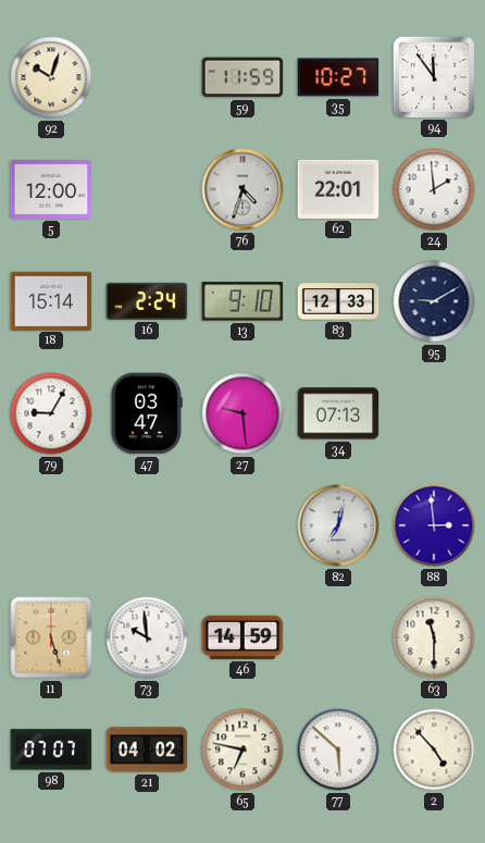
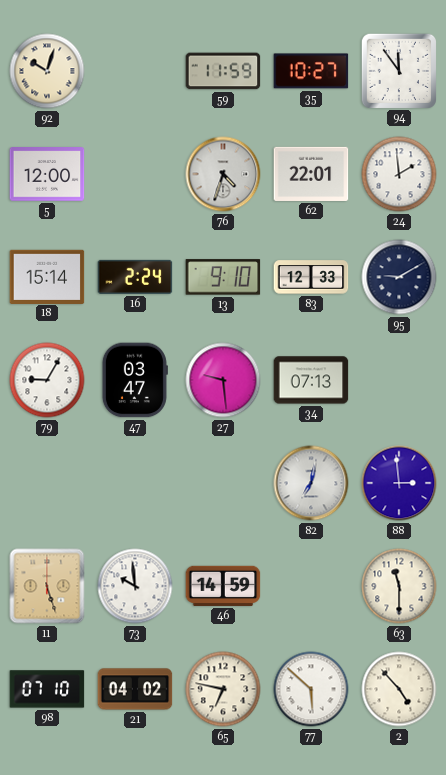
98: 07:07 -> 07:10
